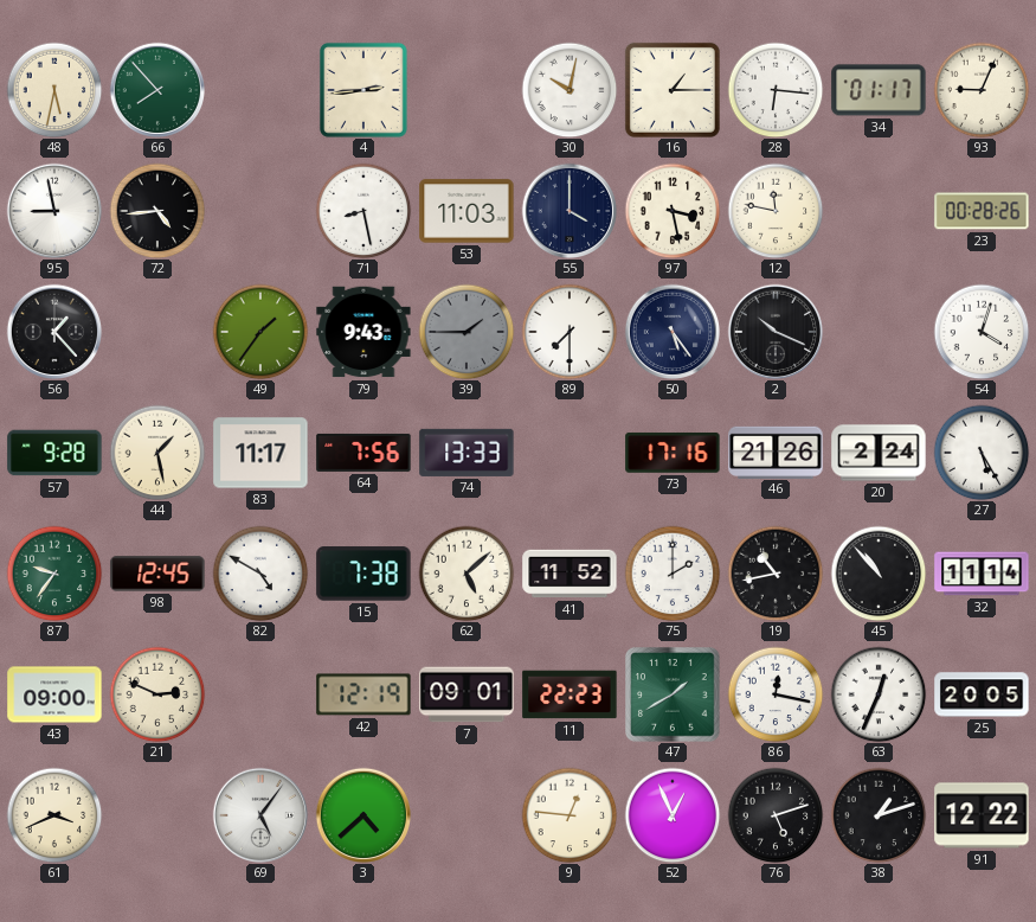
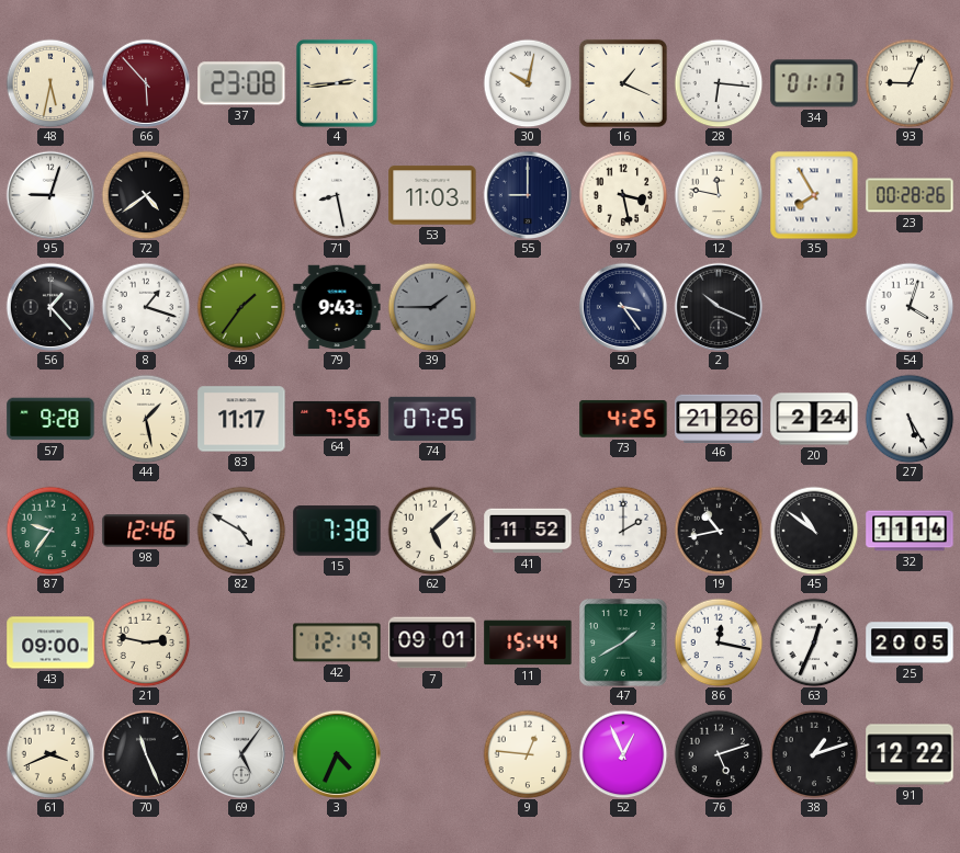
66: 7:53 -> 5:53
66 dial: green -> burgundy
37: none -> 23:08
16: 1:15 -> 1:19
95: 8:58 -> 9:03
72: 4:44 -> 4:39
55: 4:00 -> 9:00
35: none -> 7:55
8: none -> 1:18
89: 7:30 -> none
50: 5:24 -> 3:24
74: 13:33 -> 07:25
73: 17:16 -> 4:25
98: 12:45 -> 12:46
45: 10:53 -> 10:51
21: 2:49 -> 2:47
11: 22:23 -> 15:44
70: none -> 11:26
3: 4:38 -> 4:34
